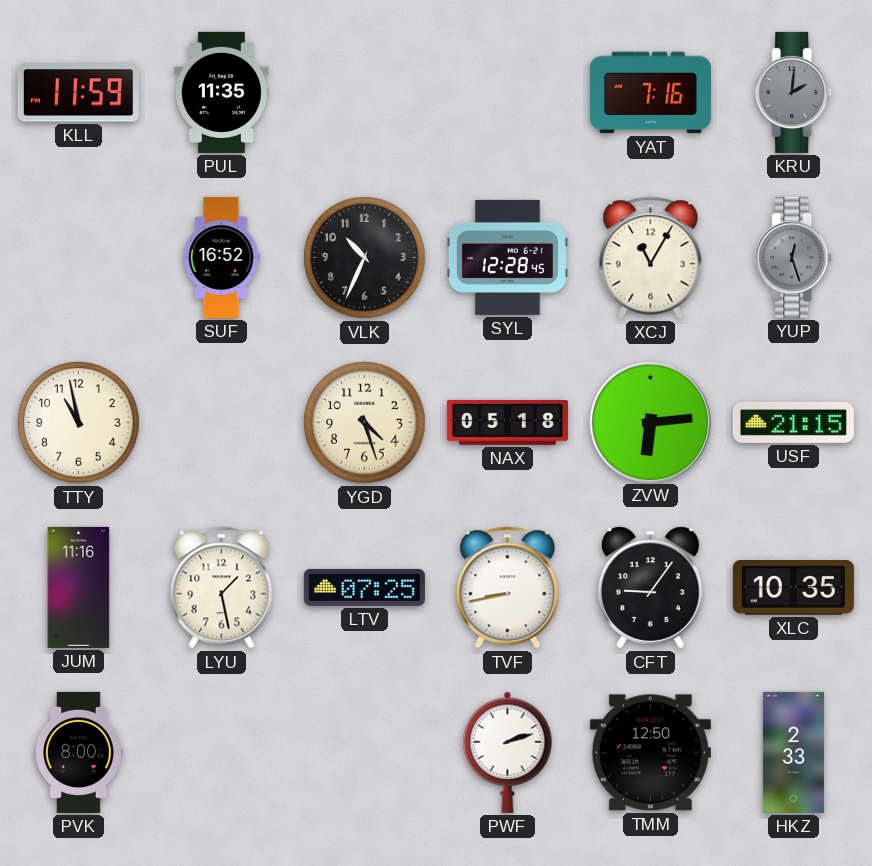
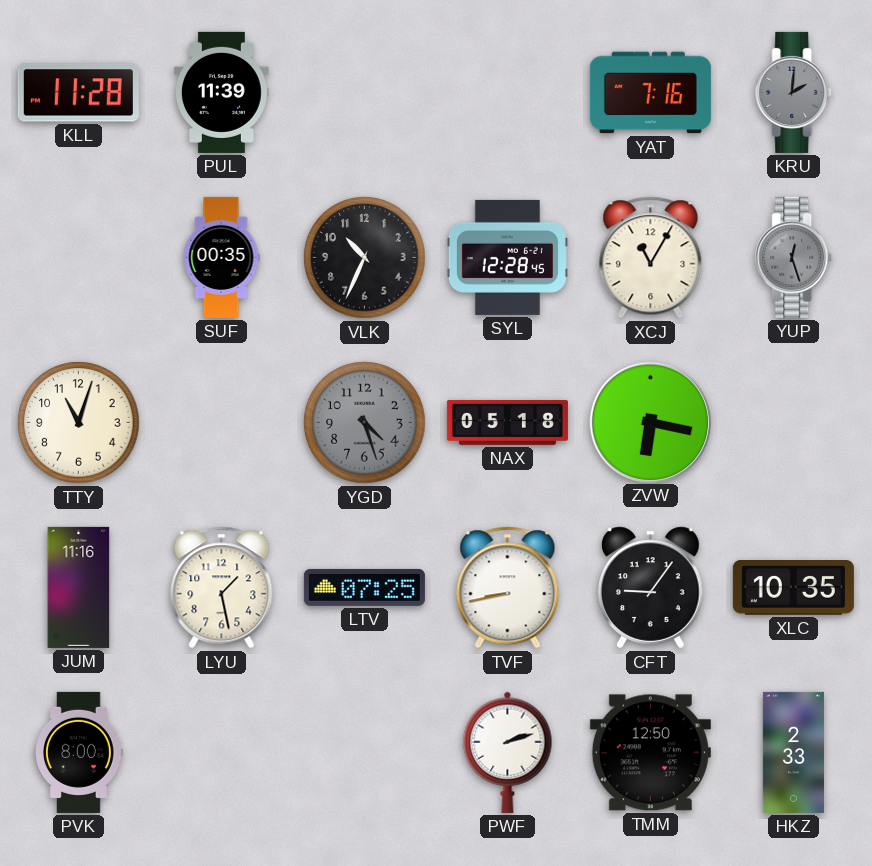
KLL: 11:59 -> 11:28
PUL: 11:35 -> 11:39
SUF: 16:52 -> 00:35
TTY: 10:58 -> 11:03
YGD dial: cream -> grey
ZVW: 6:14 -> 6:17
USF: 21:15 -> none
